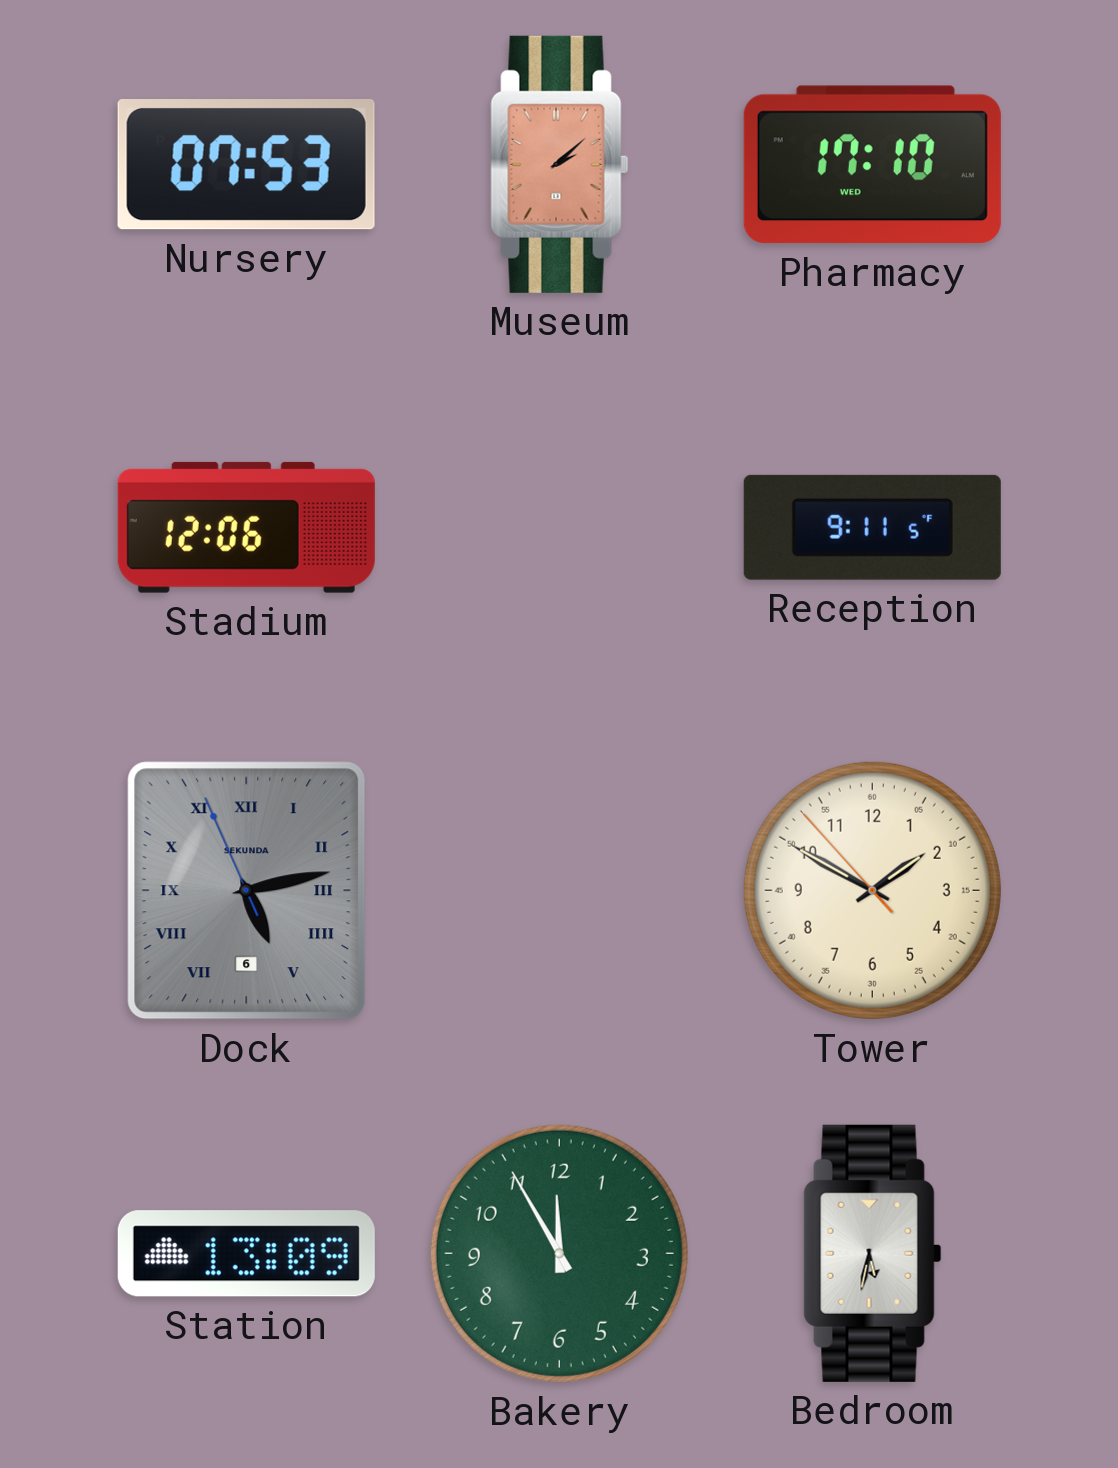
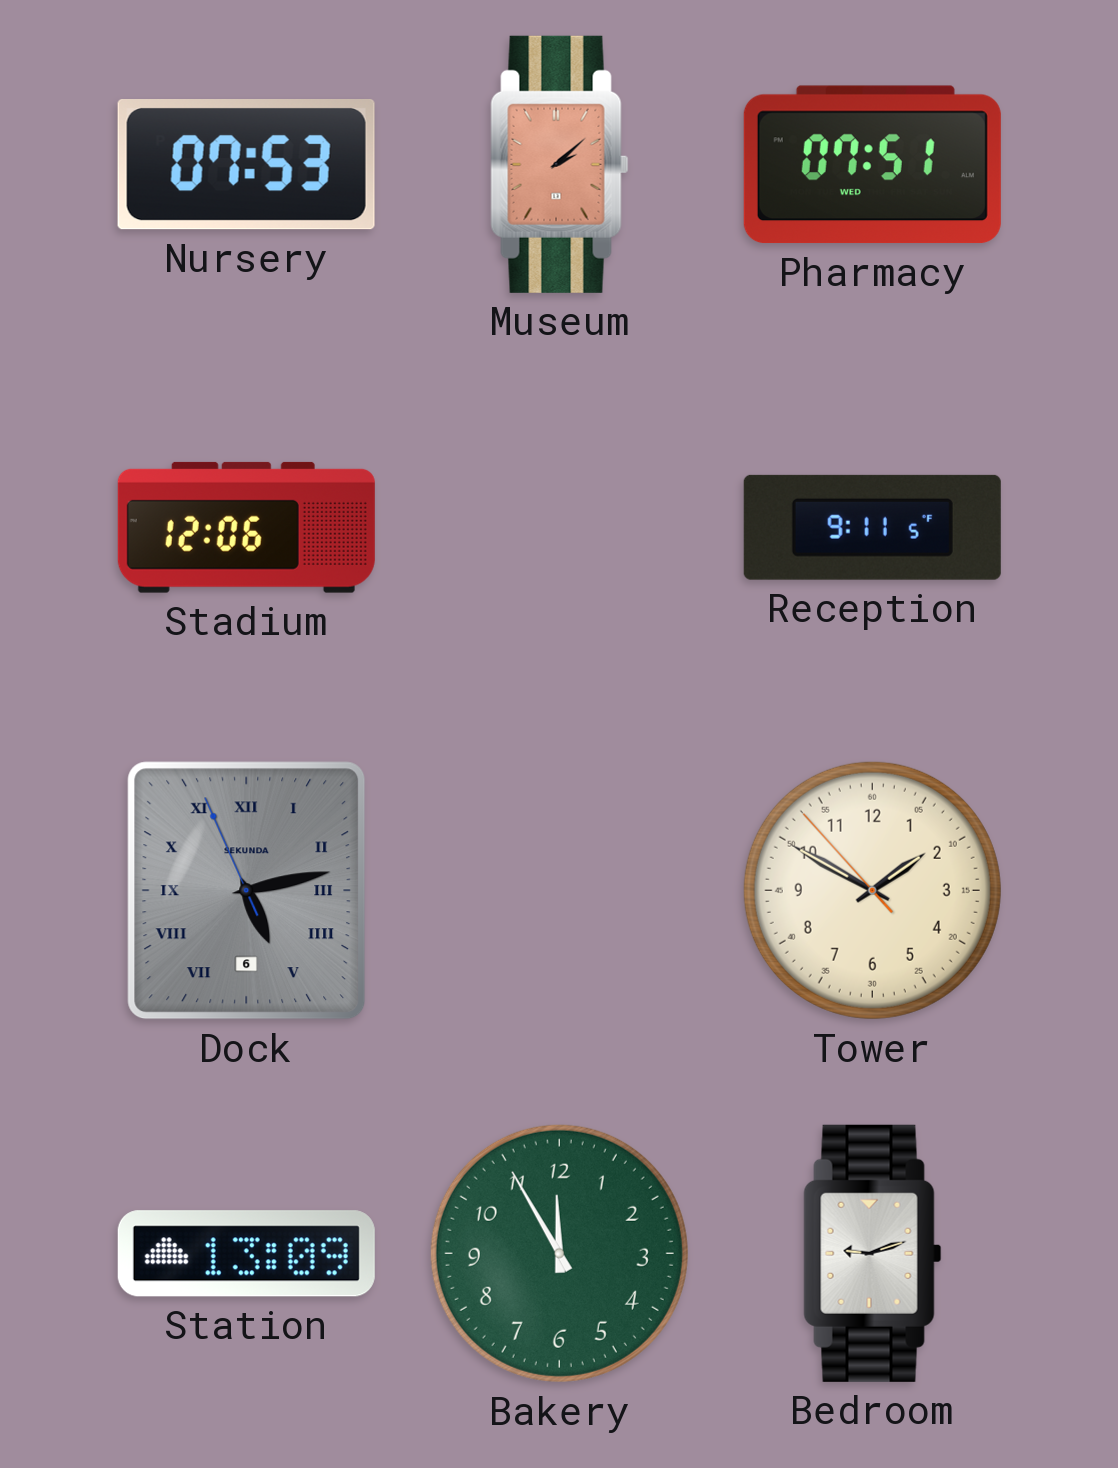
Pharmacy: 17:10 -> 07:51
Bedroom: 5:32 -> 9:12
